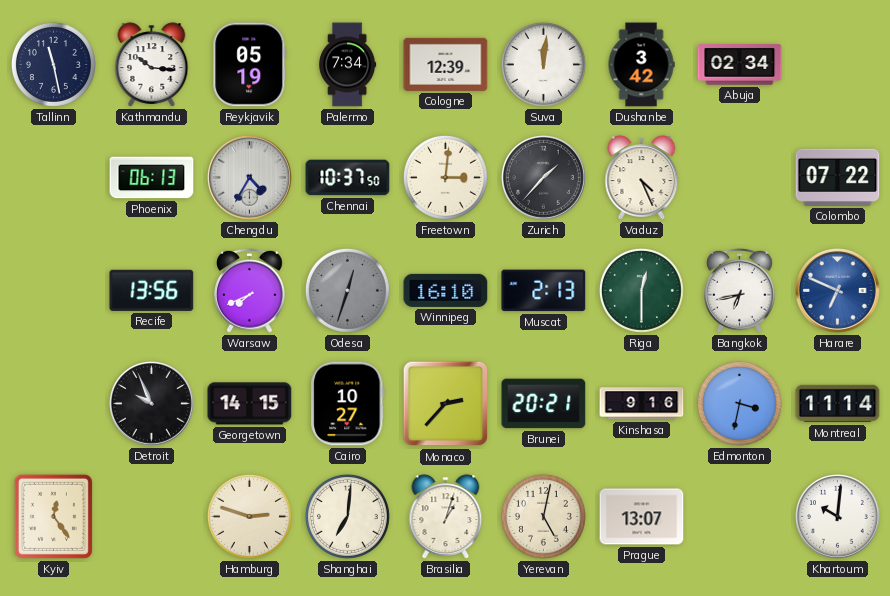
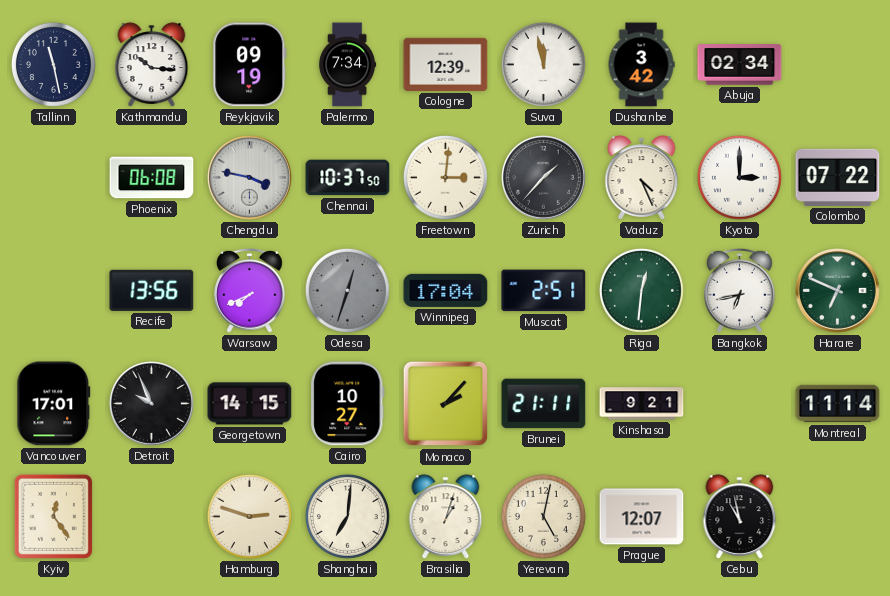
Reykjavik: 05:19 -> 09:19
Suva: 12:01 -> 11:58
Phoenix: 06:13 -> 06:08
Chengdu: 4:35 -> 3:47
Kyoto: none -> 3:00
Winnipeg: 16:10 -> 17:04
Muscat: 2:13 -> 2:51
Riga: 12:30 -> 12:31
Harare dial: blue -> green
Vancouver: none -> 17:01
Monaco: 2:37 -> 2:07
Brunei: 20:21 -> 21:11
Kinshasa: 9:16 -> 9:21
Edmonton: 3:32 -> none
Prague: 13:07 -> 12:07
Cebu: none -> 10:58
Khartoum: 10:01 -> none
